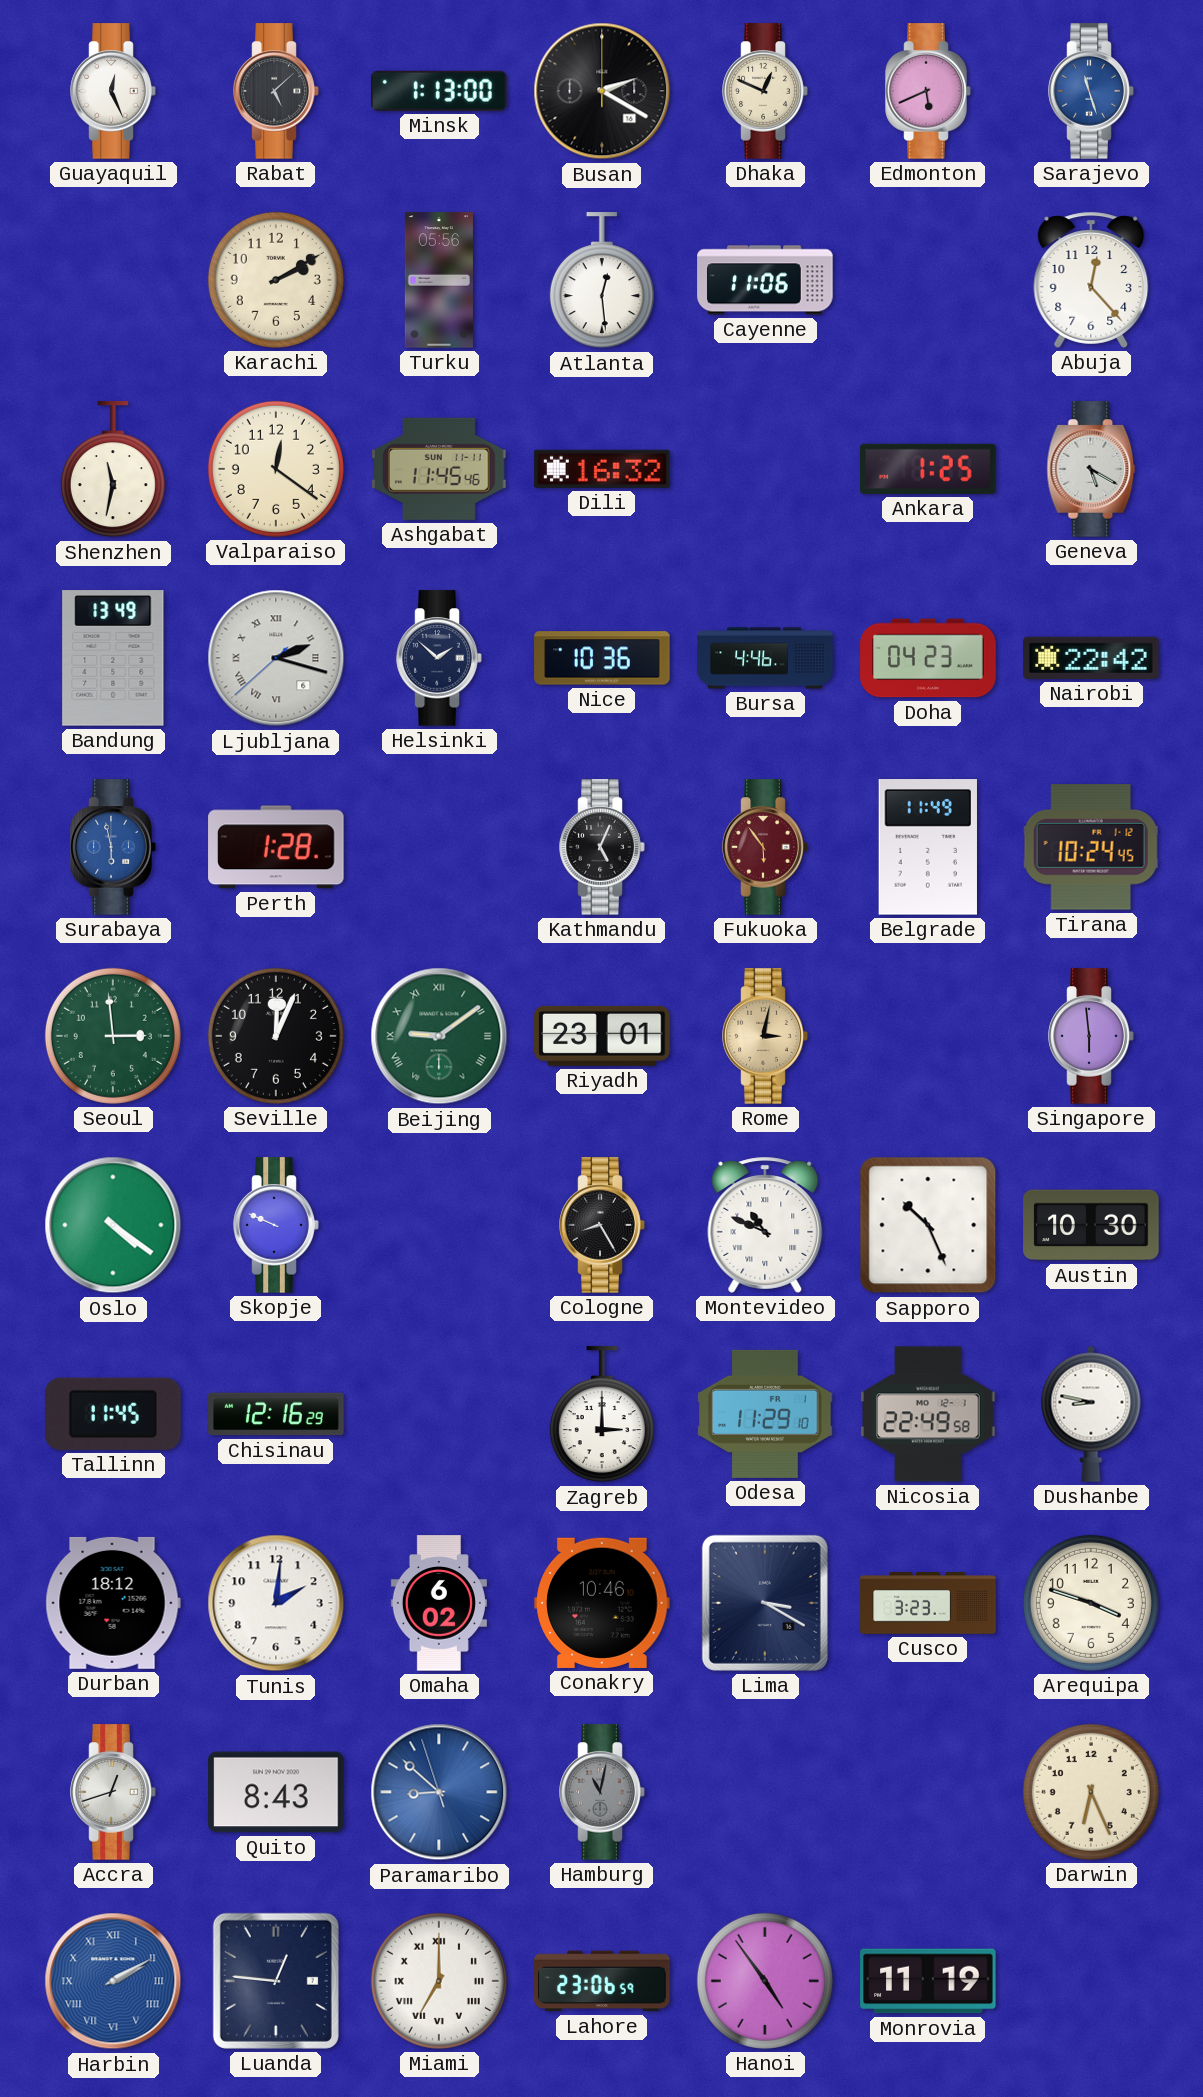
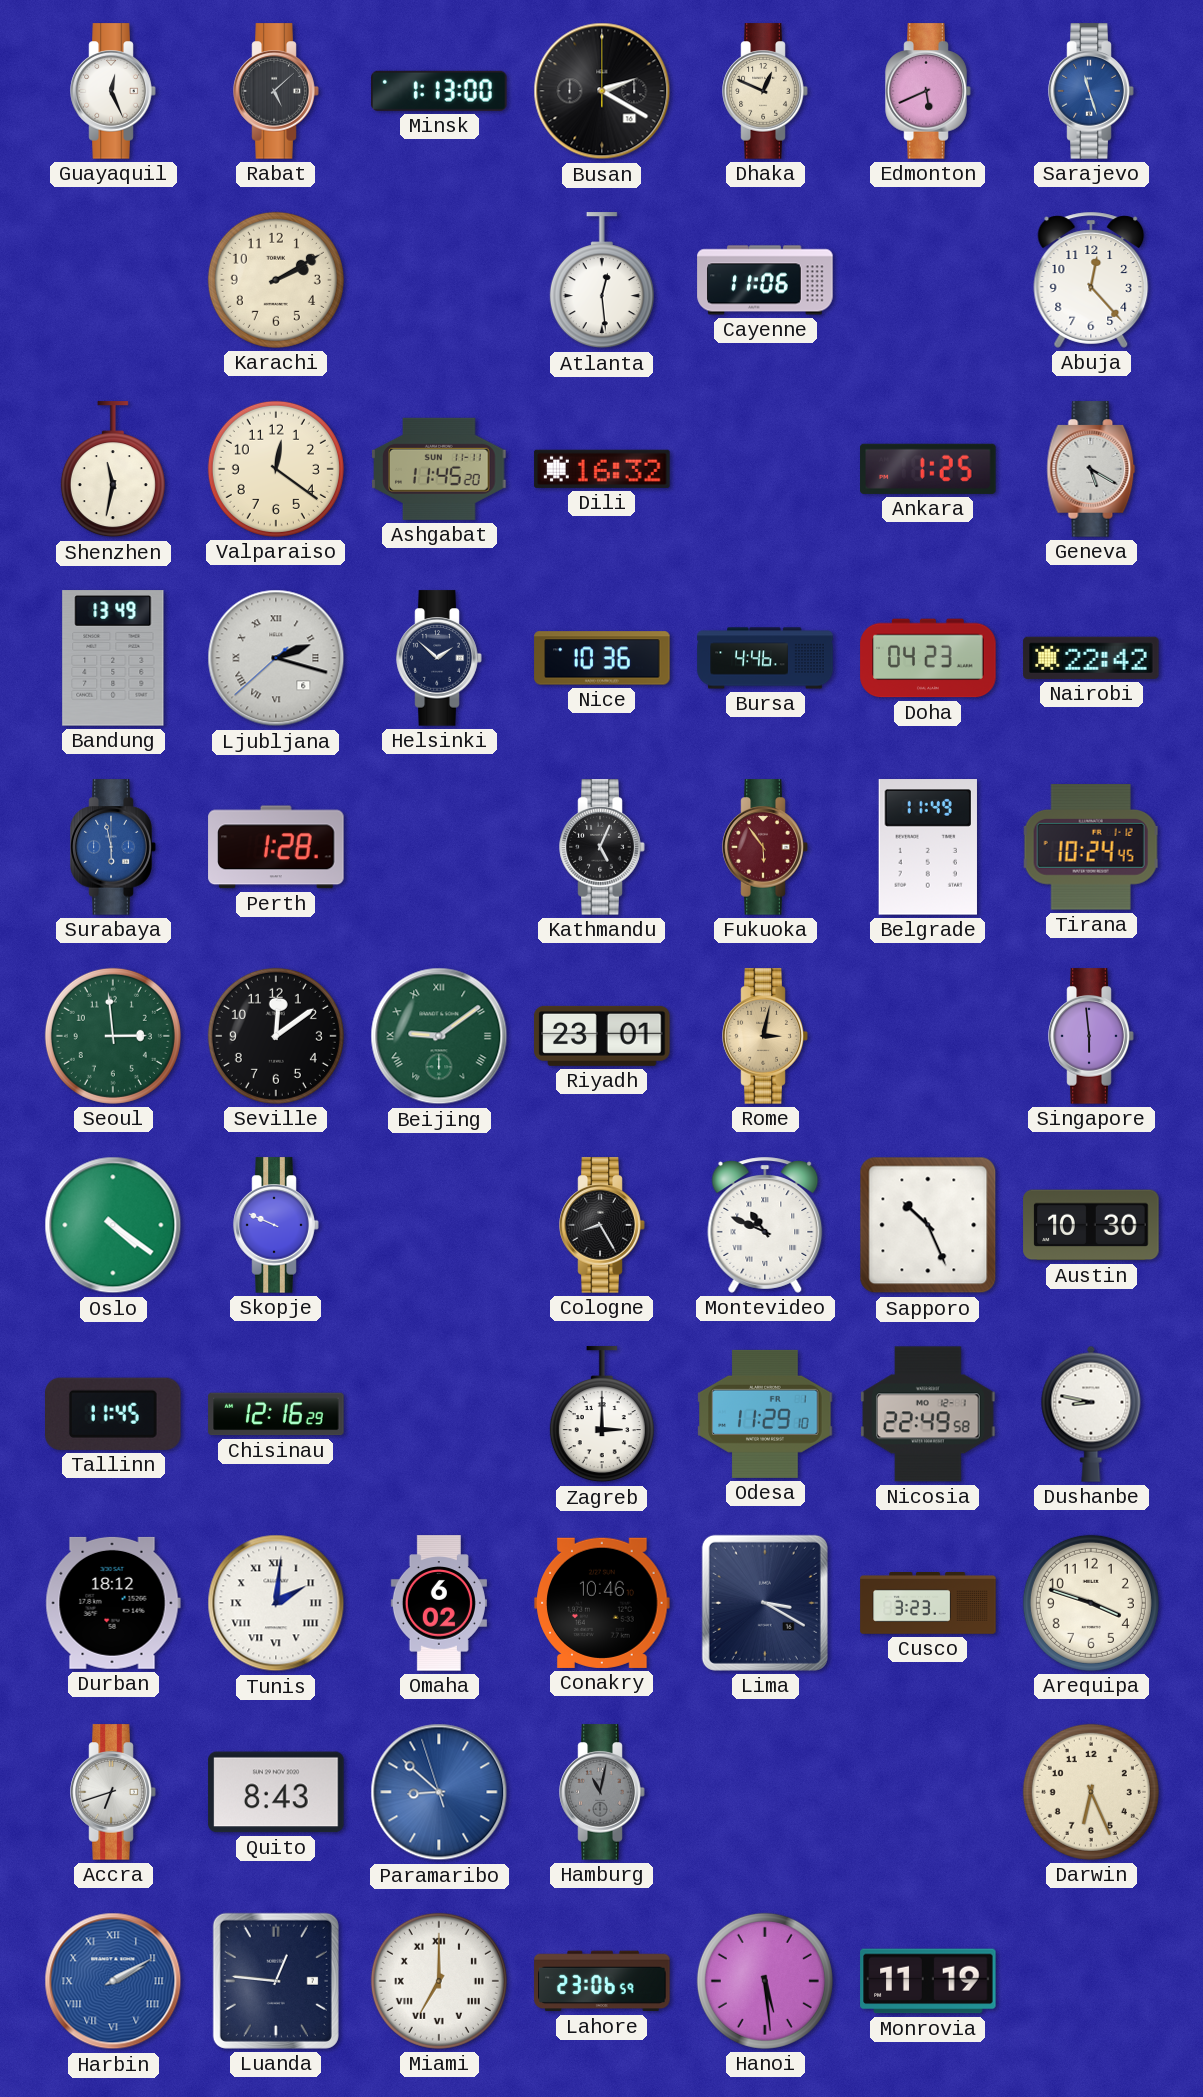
Turku: 05:56 -> none
Ashgabat: 11:45:46 -> 11:45:20
Seville: 12:04 -> 12:09
Tunis numerals: Arabic -> Roman
Accra: 12:42 -> 6:42
Hanoi: 4:54 -> 5:29
